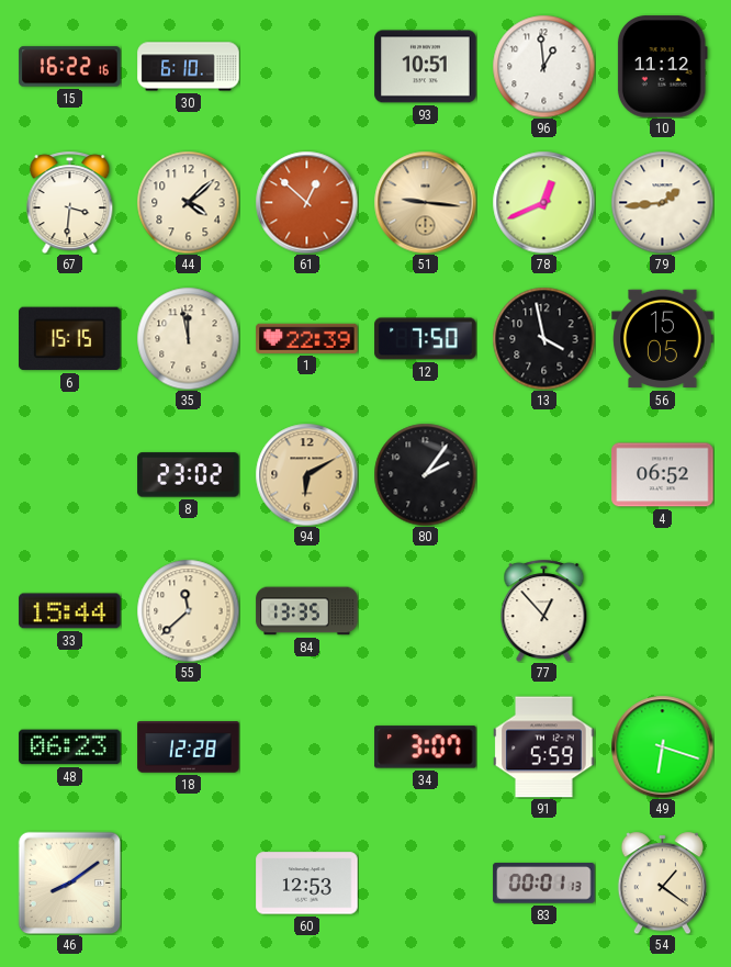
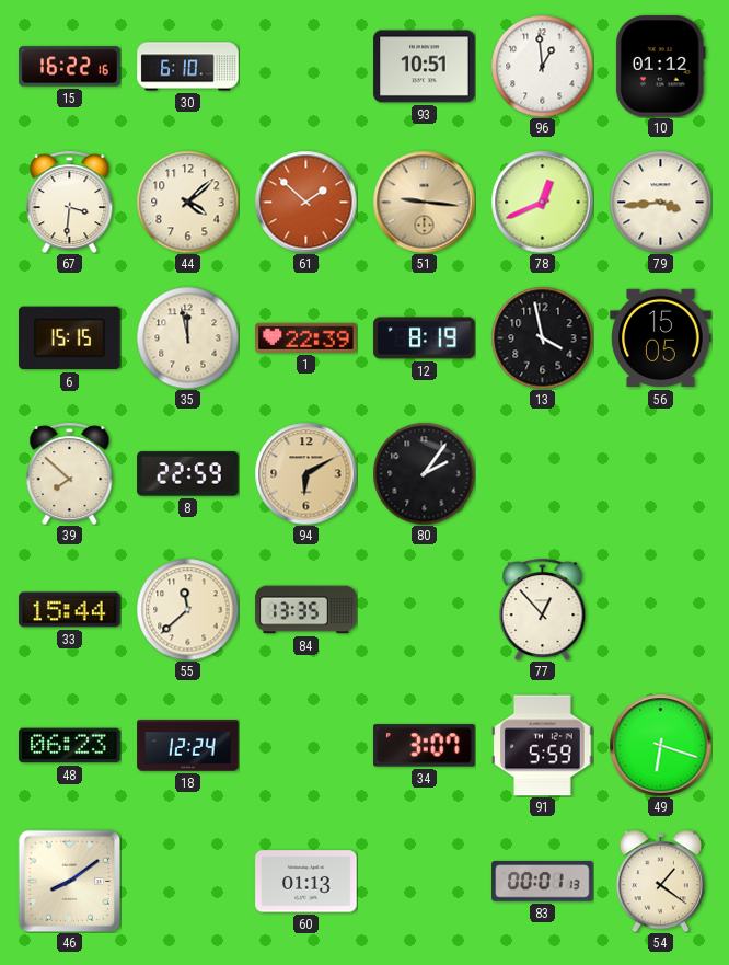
10: 11:12 -> 01:12
61: 12:52 -> 1:52
79: 1:44 -> 3:44
12: 7:50 -> 8:19
39: none -> 7:52
8: 23:02 -> 22:59
4: 06:52 -> none
18: 12:28 -> 12:24
60: 12:53 -> 01:13
